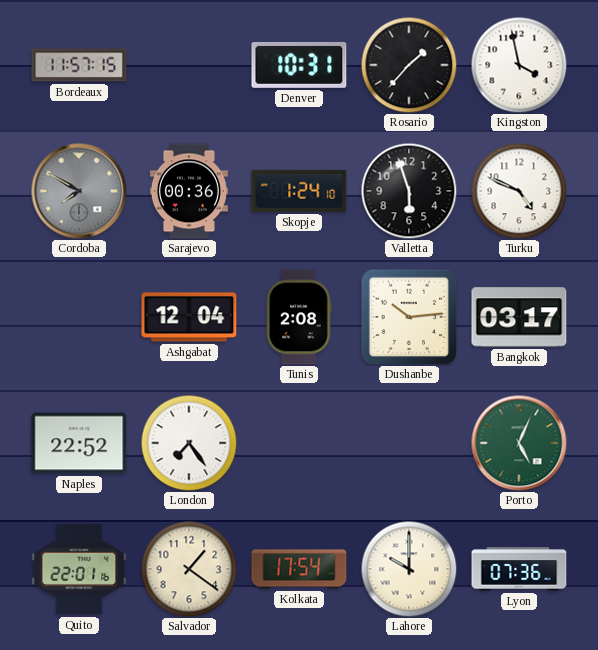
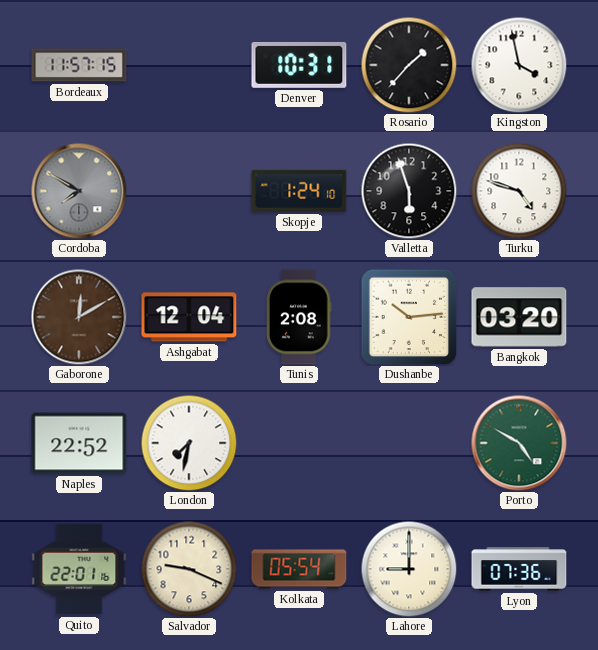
Sarajevo: 00:36 -> none
Turku: 4:49 -> 4:48
Gaborone: none -> 12:10
Bangkok: 03:17 -> 03:20
London: 7:24 -> 7:32
Porto: 5:04 -> 4:50
Salvador: 1:21 -> 9:19
Kolkata: 17:54 -> 05:54
Lahore: 10:00 -> 9:00
